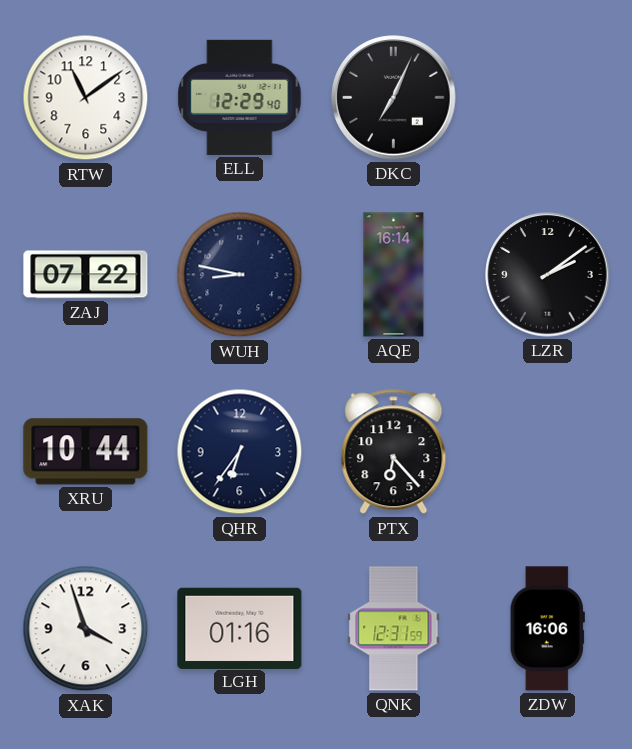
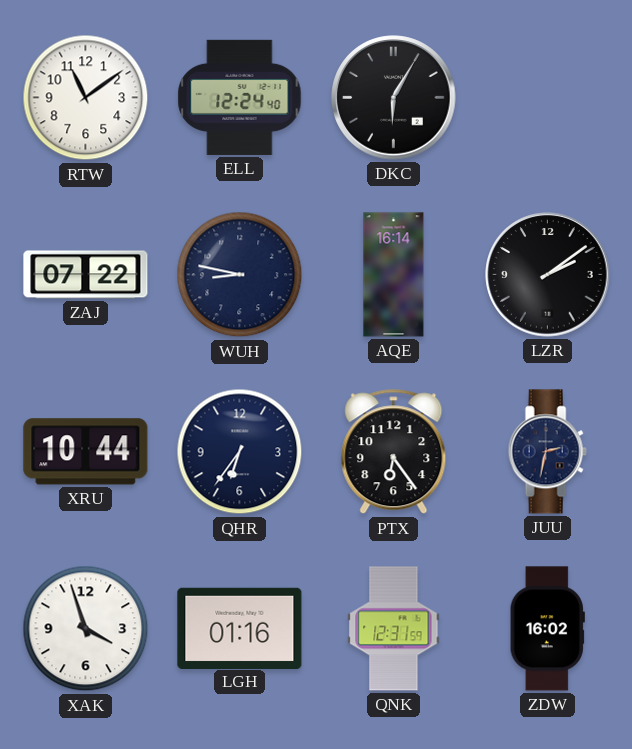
ELL: 12:29 -> 12:24
DKC: 7:04 -> 6:05
PTX: 6:23 -> 6:24
JUU: none -> 2:32
ZDW: 16:06 -> 16:02
